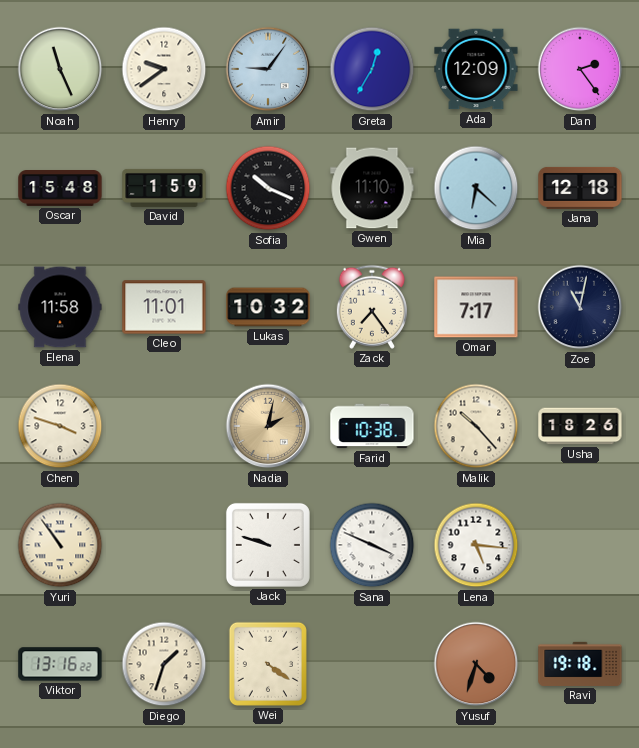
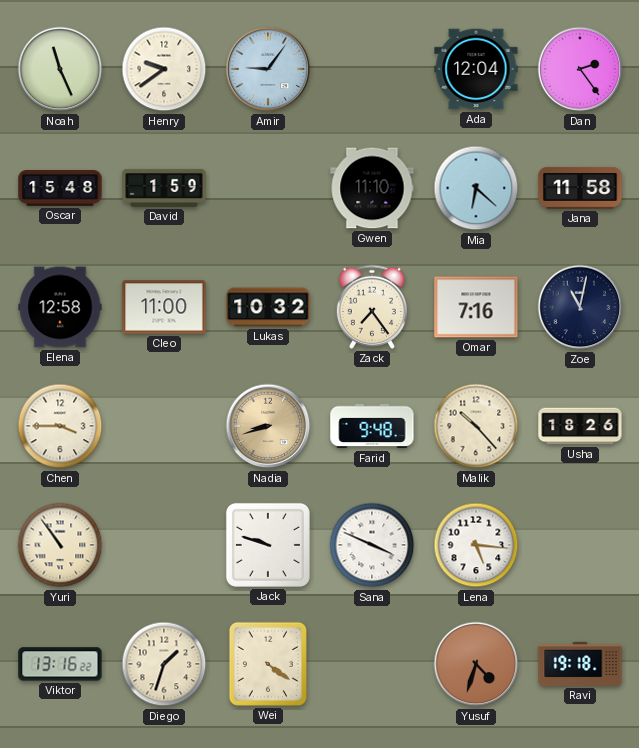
Greta: 12:35 -> none
Ada: 12:09 -> 12:04
Sofia: 10:19 -> none
Jana: 12:18 -> 11:58
Elena: 11:58 -> 12:58
Cleo: 11:01 -> 11:00
Omar: 7:17 -> 7:16
Chen: 3:48 -> 3:45
Nadia: 2:02 -> 8:42
Farid: 10:38 -> 9:48
